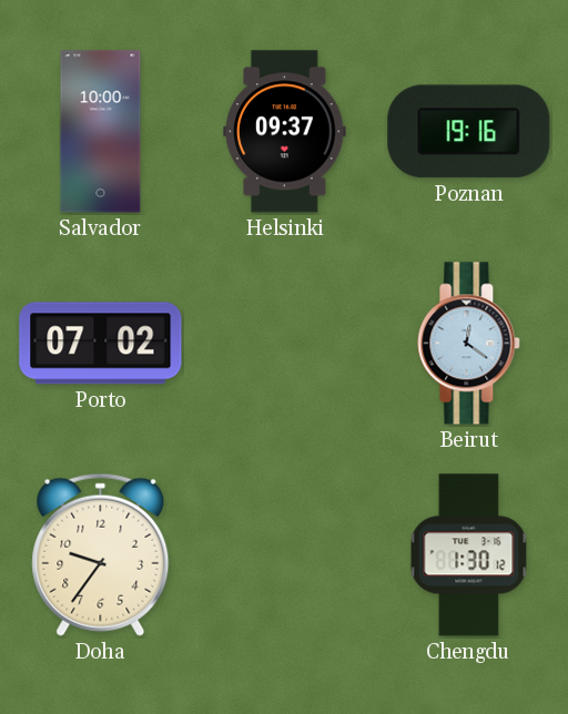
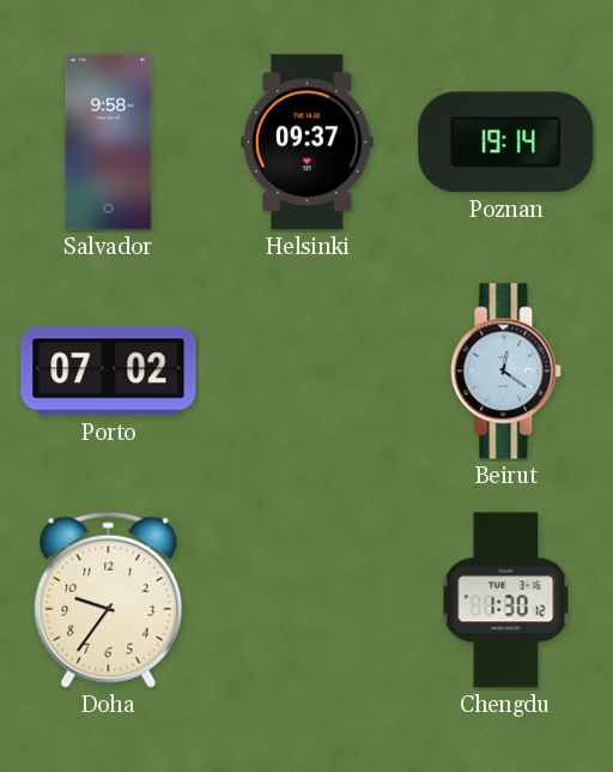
Salvador: 10:00 -> 9:58
Poznan: 19:16 -> 19:14
